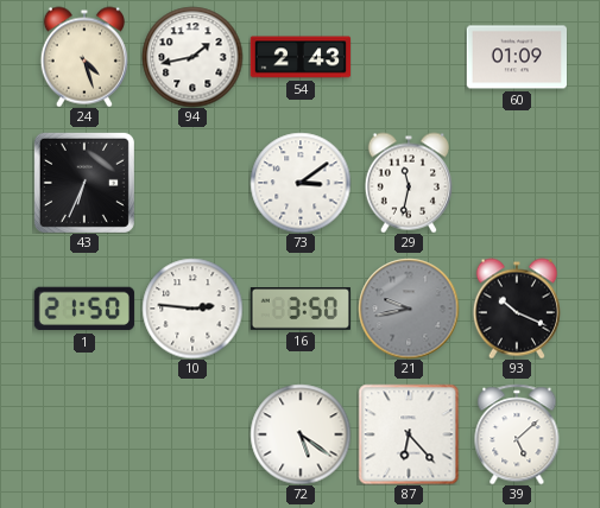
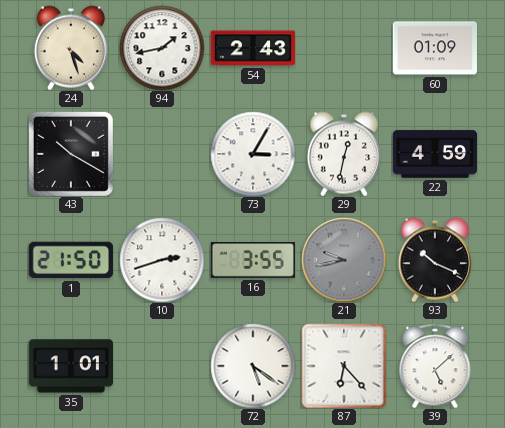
43: 6:34 -> 10:20
73: 3:09 -> 3:05
29: 11:32 -> 12:32
22: none -> 4:59
10: 2:46 -> 2:42
16: 3:50 -> 3:55
35: none -> 1:01
